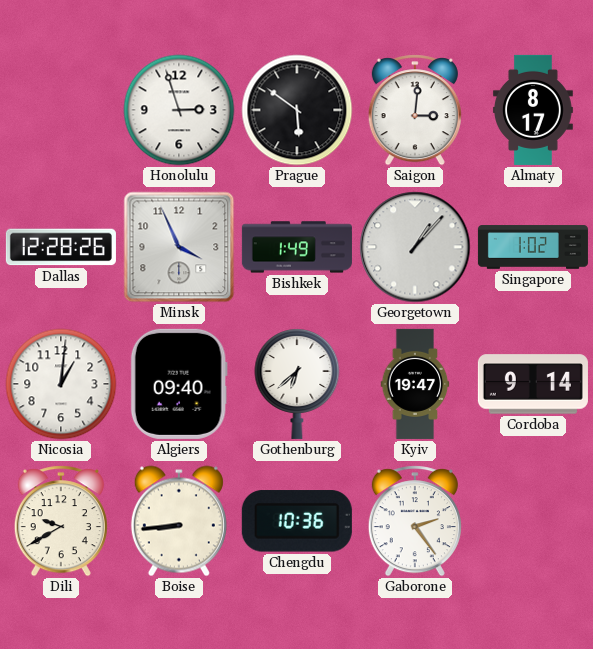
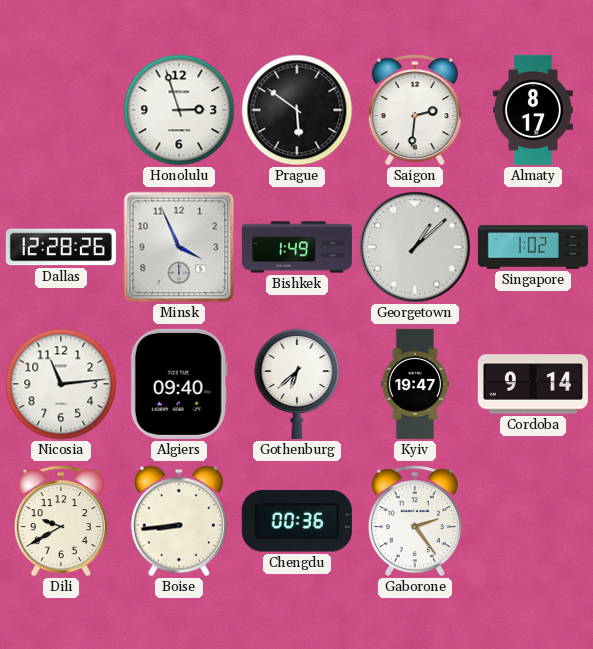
Saigon: 3:01 -> 2:31
Georgetown: 1:07 -> 1:08
Nicosia: 1:01 -> 11:14
Chengdu: 10:36 -> 00:36
